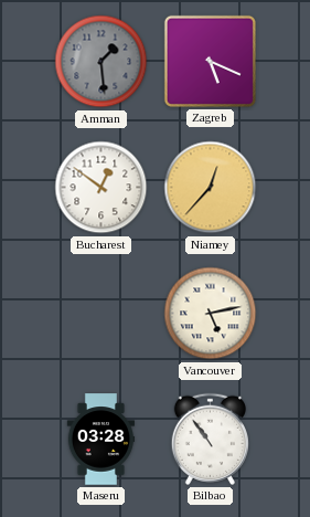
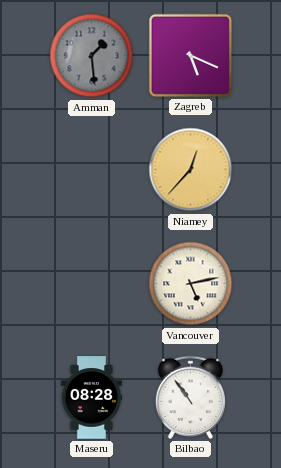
Bucharest: 12:51 -> none
Maseru: 03:28 -> 08:28
